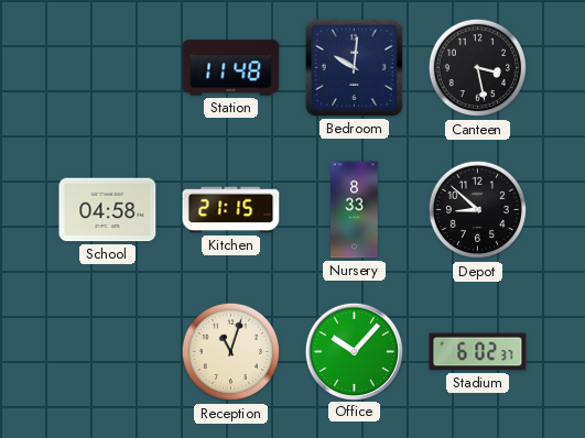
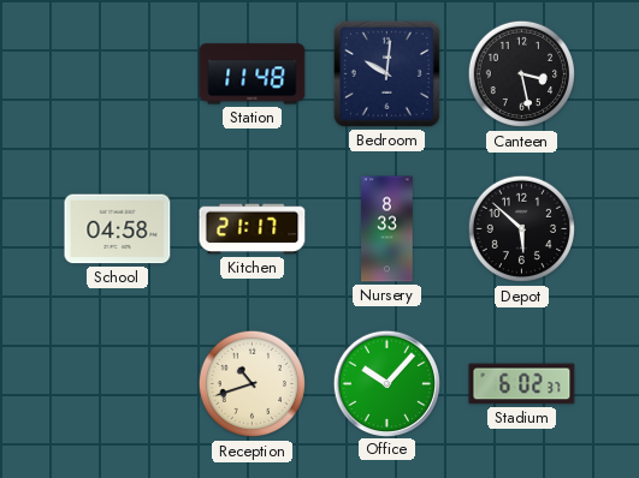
Kitchen: 21:15 -> 21:17
Depot: 8:52 -> 5:52
Reception: 11:03 -> 10:42
